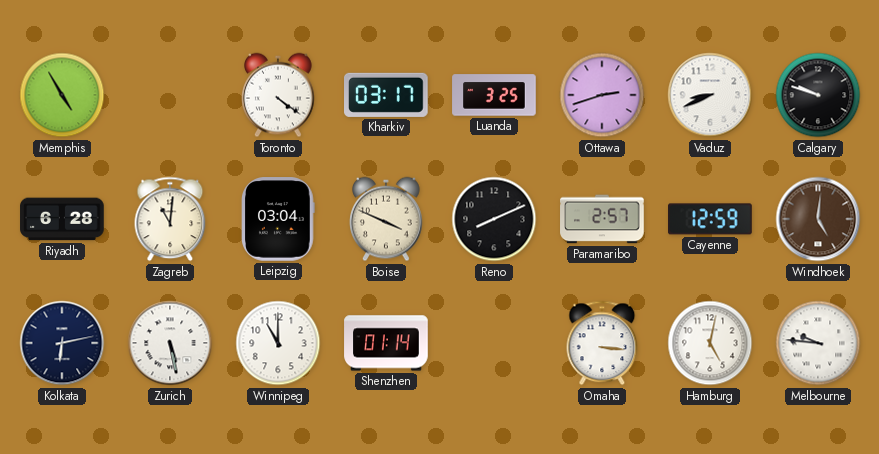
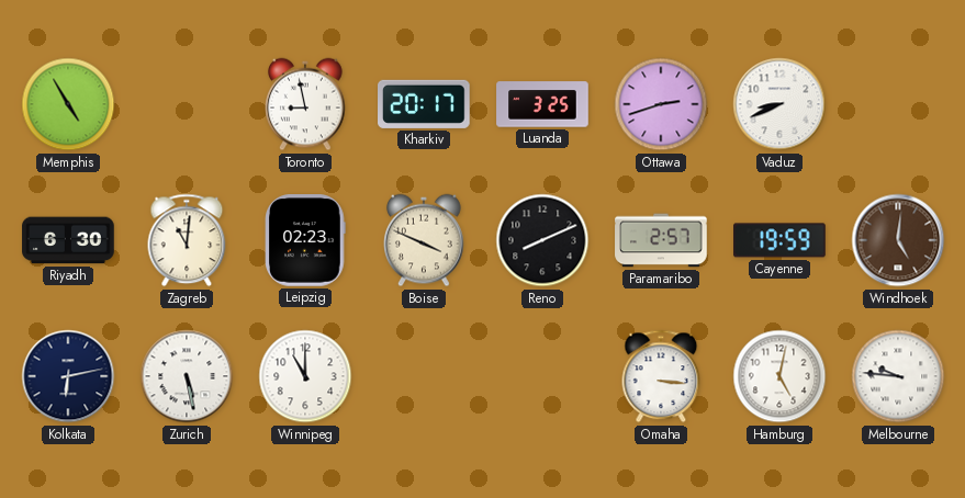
Toronto: 4:21 -> 8:58
Kharkiv: 03:17 -> 20:17
Calgary: 9:48 -> none
Riyadh: 6:28 -> 6:30
Leipzig: 03:04 -> 02:23
Cayenne: 12:59 -> 19:59
Shenzhen: 01:14 -> none
